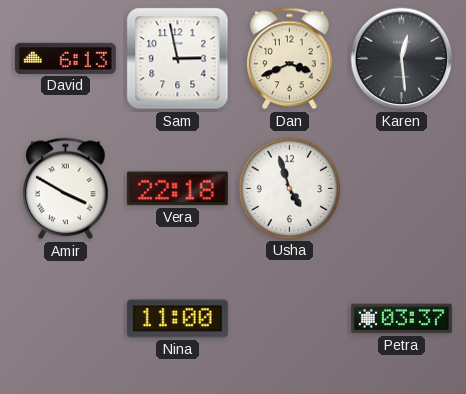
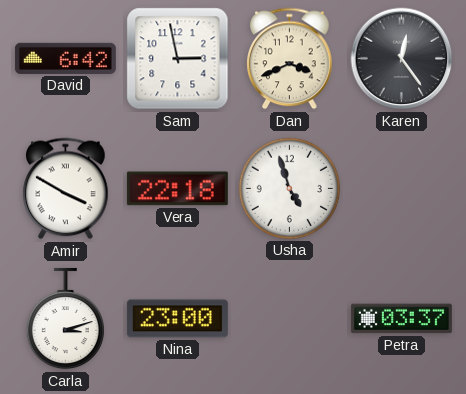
David: 6:13 -> 6:42
Karen: 12:29 -> 12:24
Carla: none -> 3:12
Nina: 11:00 -> 23:00
